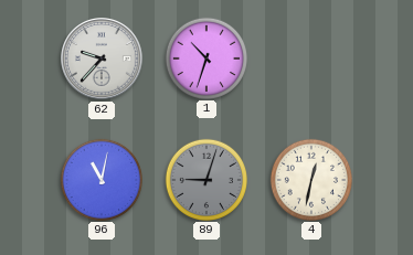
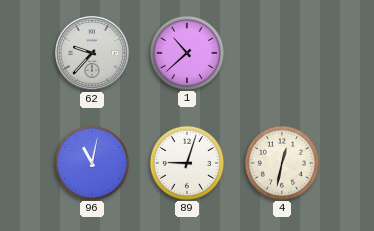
1: 10:33 -> 10:38
89 dial: grey -> white
